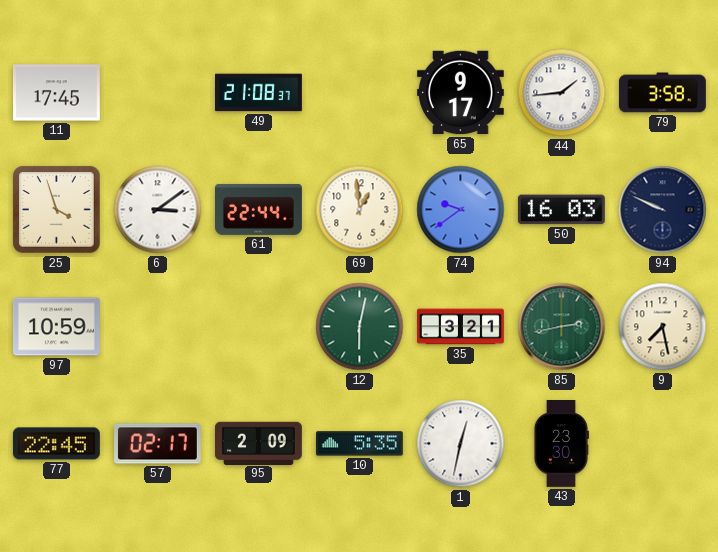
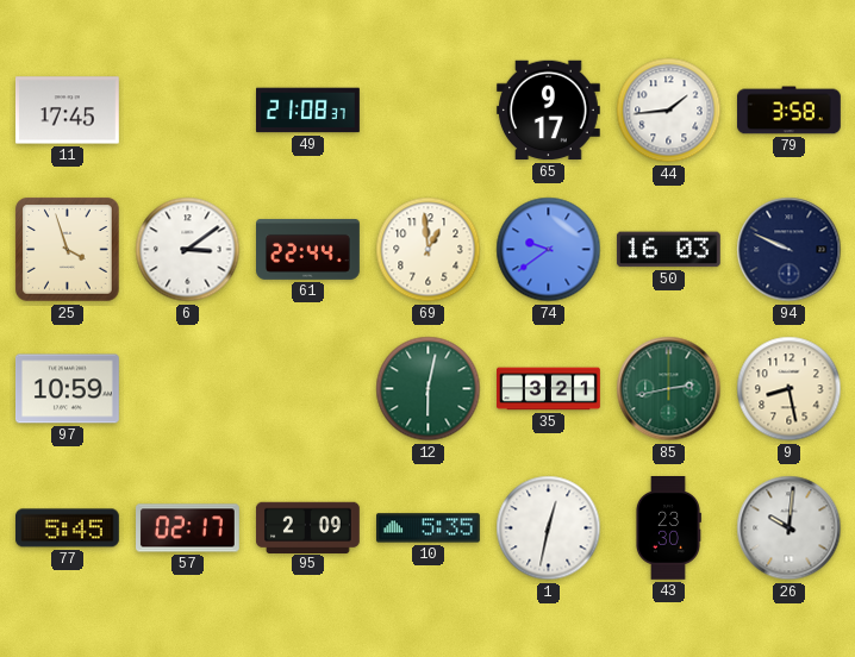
9: 7:28 -> 8:28
77: 22:45 -> 5:45
26: none -> 10:01
